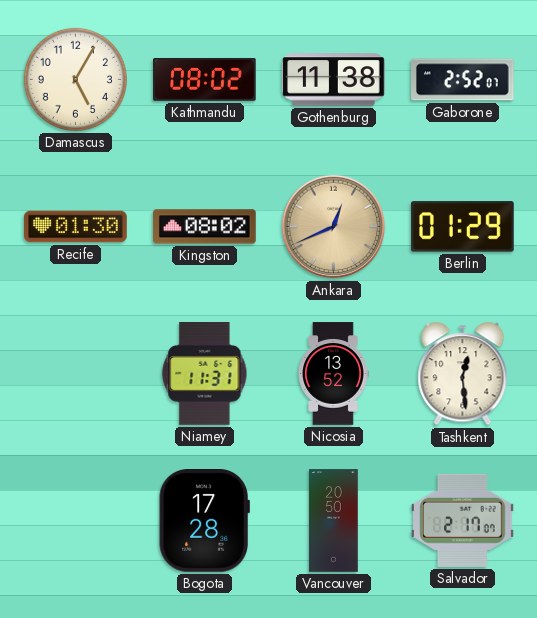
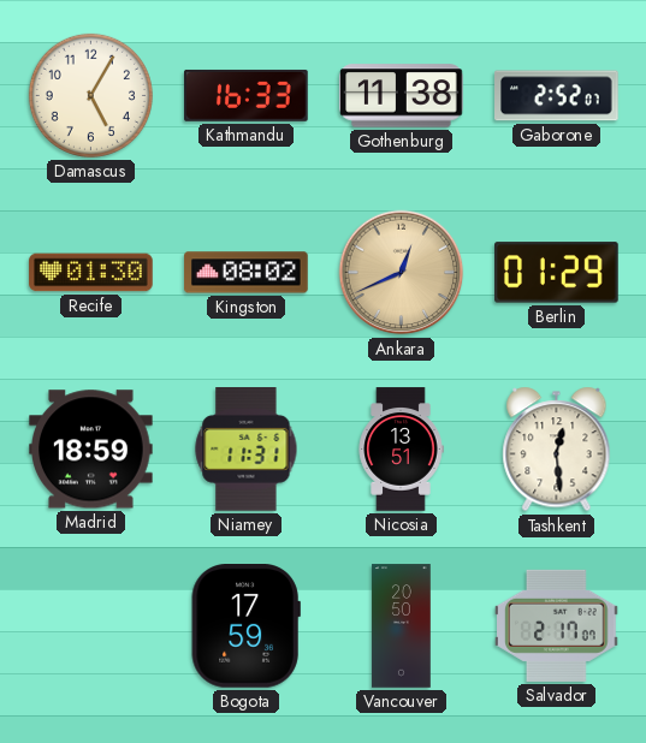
Kathmandu: 08:02 -> 16:33
Madrid: none -> 18:59
Nicosia: 13:52 -> 13:51
Bogota: 17:28 -> 17:59
